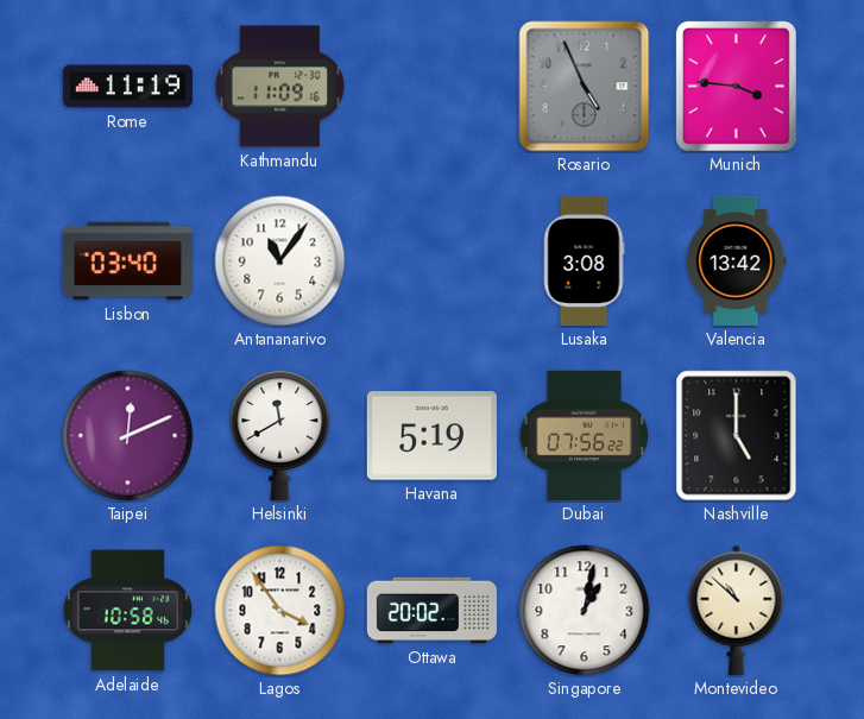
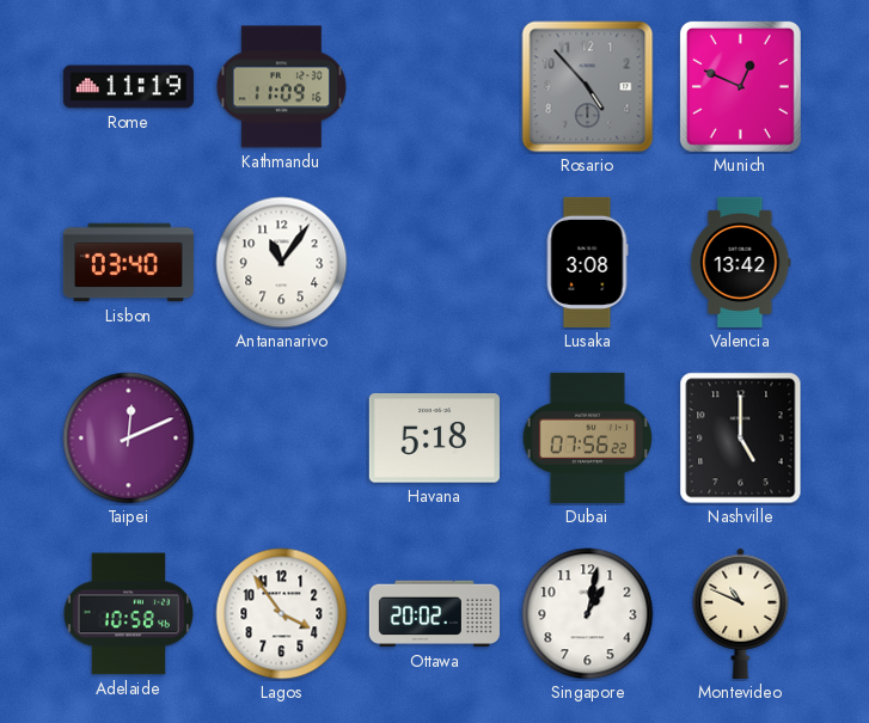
Rosario: 4:56 -> 4:53
Munich: 3:46 -> 12:49
Helsinki: 11:40 -> none
Havana: 5:19 -> 5:18
Montevideo: 10:52 -> 10:49
